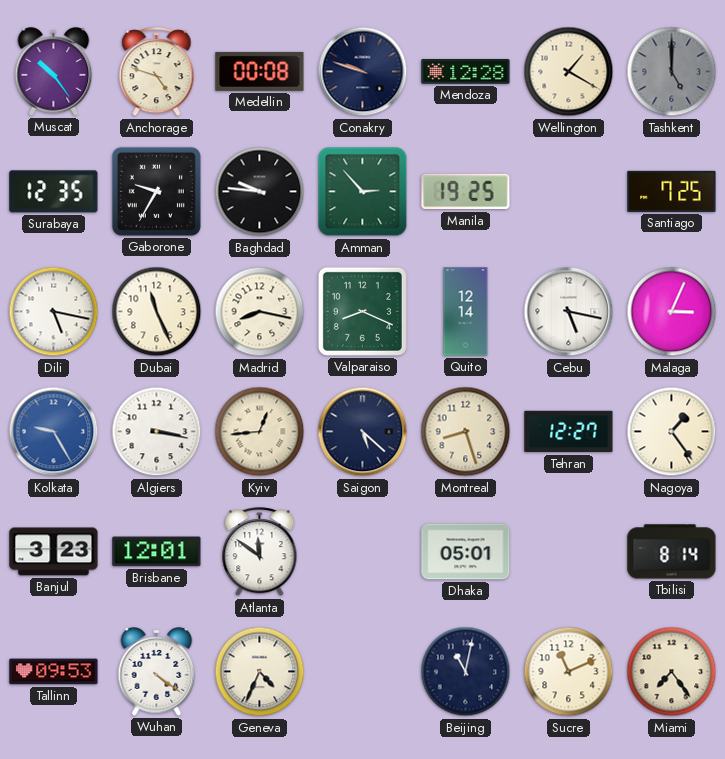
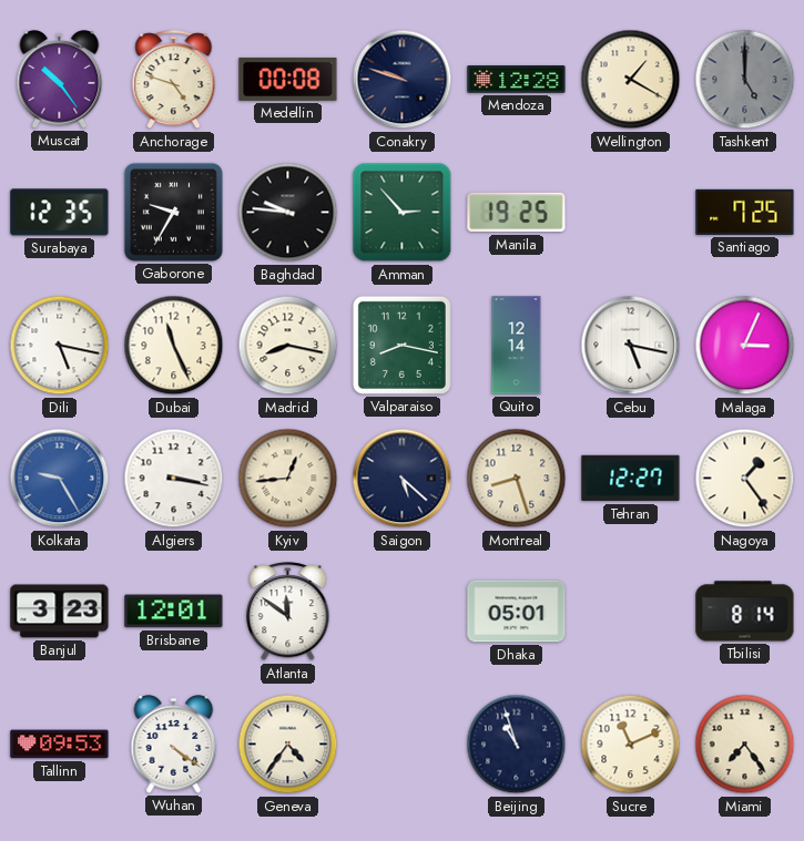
Valparaiso: 8:19 -> 8:17
Geneva: 4:34 -> 4:36
Beijing: 11:02 -> 10:57
